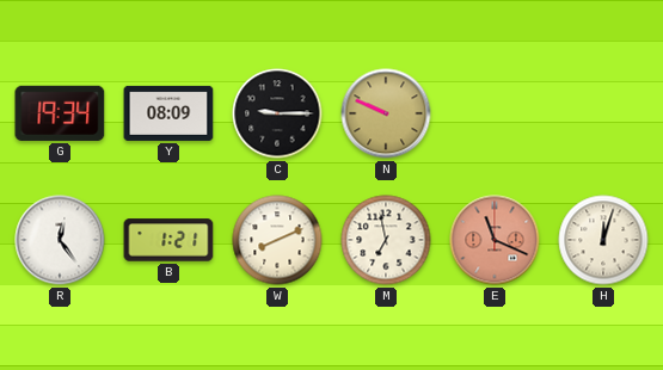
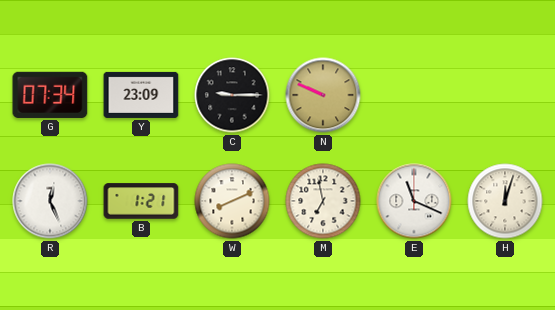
G: 19:34 -> 07:34
Y: 08:09 -> 23:09
R: 12:24 -> 12:26
E dial: salmon -> white
